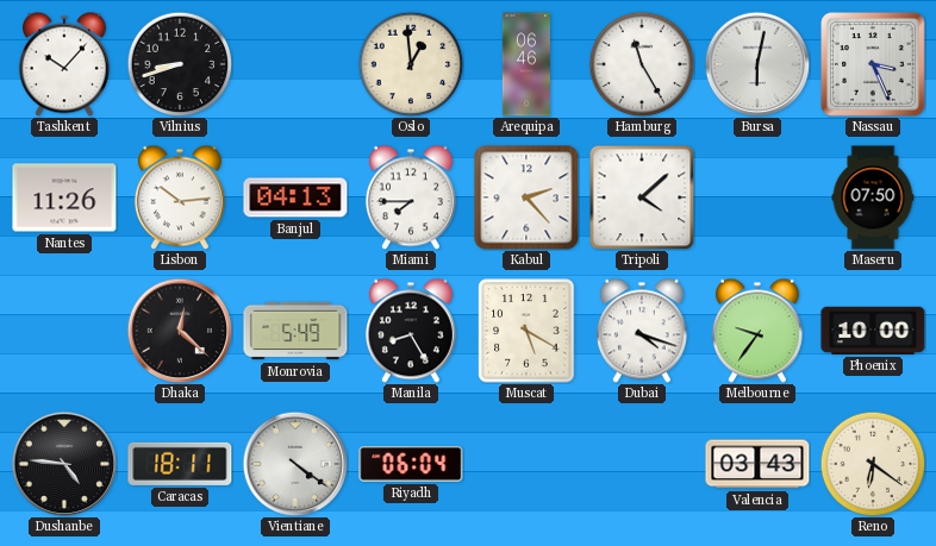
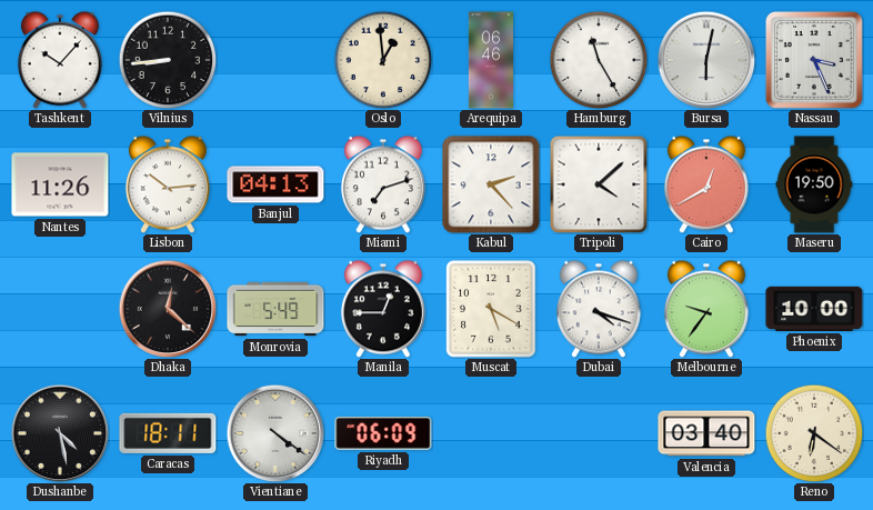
Vilnius: 8:42 -> 8:44
Miami: 7:45 -> 7:12
Cairo: none -> 12:40
Maseru: 07:50 -> 19:50
Manila: 8:25 -> 12:45
Dushanbe: 4:46 -> 4:28
Riyadh: 06:04 -> 06:09
Valencia: 03:43 -> 03:40
